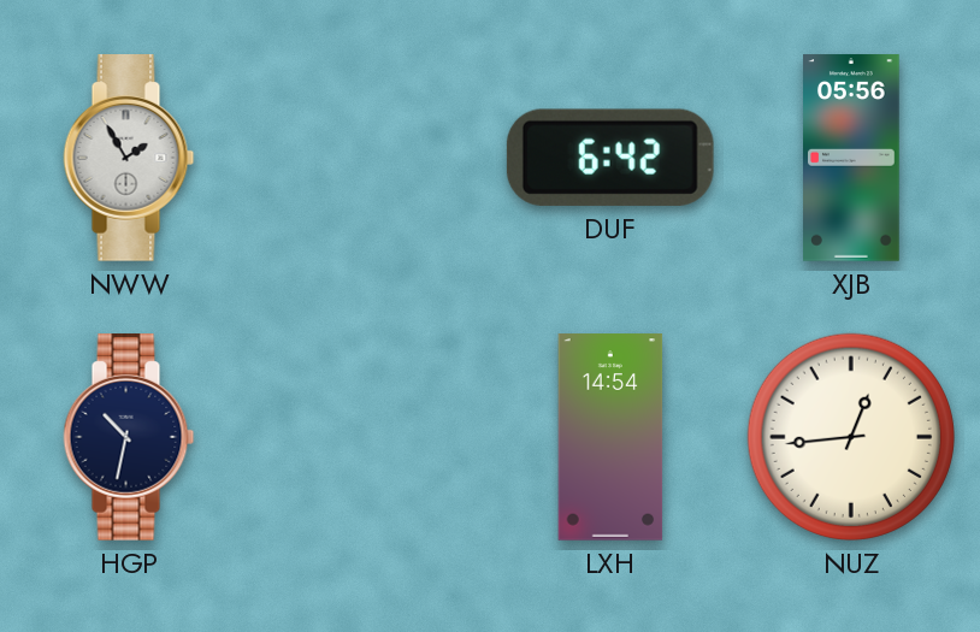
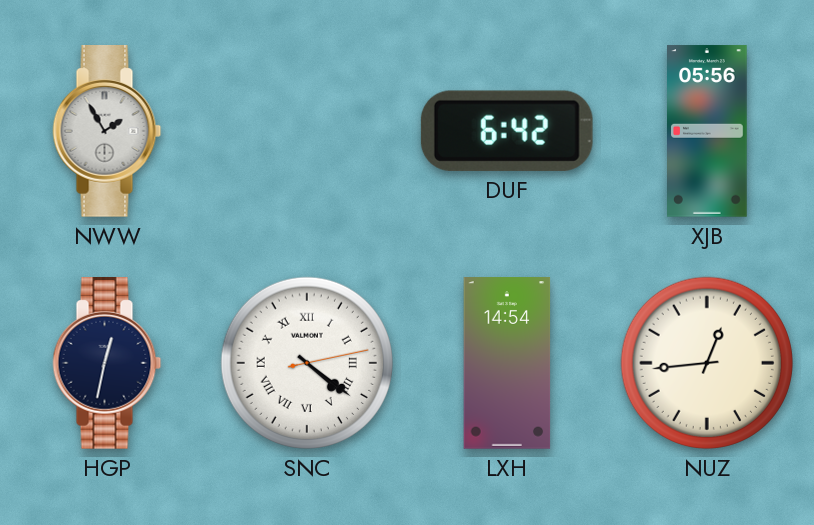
HGP: 10:32 -> 12:32
SNC: none -> 4:21
